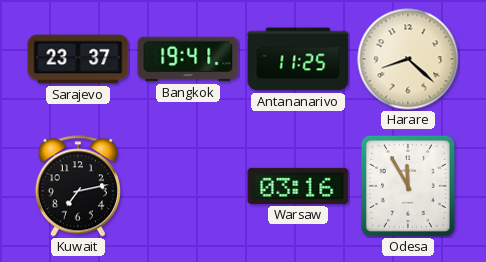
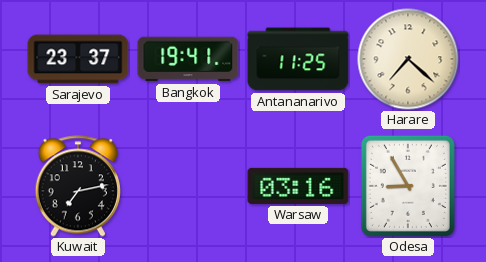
Harare: 8:22 -> 7:22
Odesa: 11:55 -> 8:55
